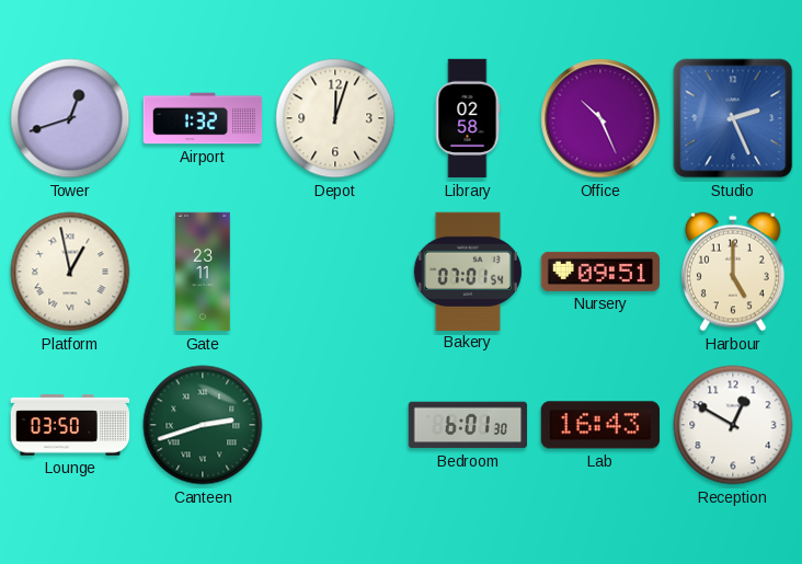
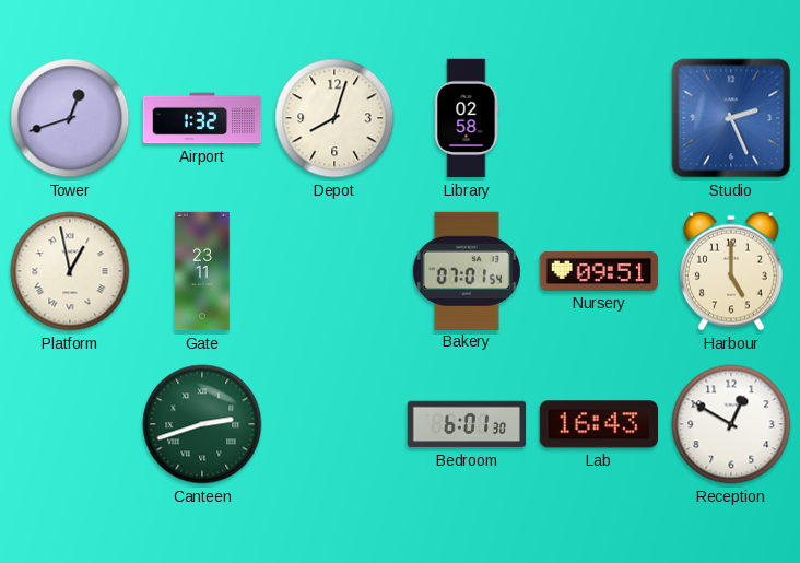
Depot: 12:03 -> 8:03
Office: 10:26 -> none
Lounge: 03:50 -> none
